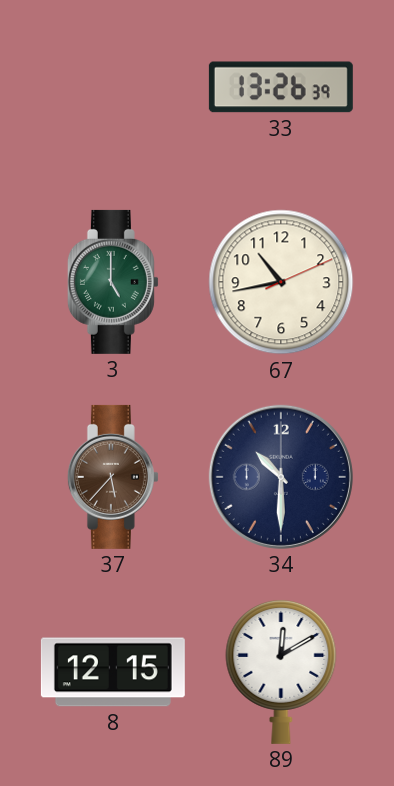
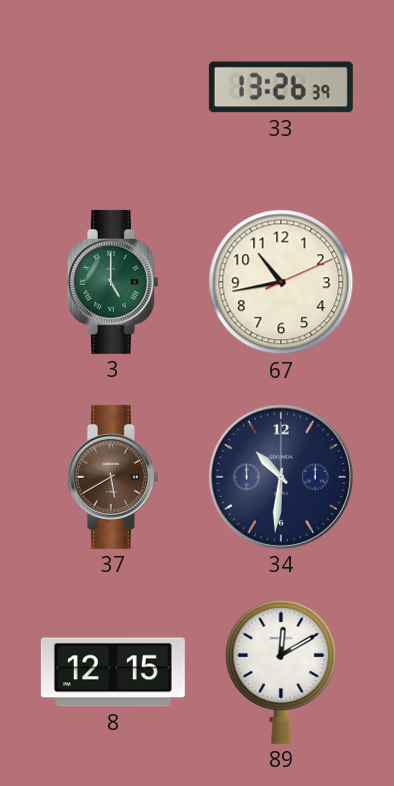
37: 5:37 -> 5:40
34: 10:30 -> 10:31
